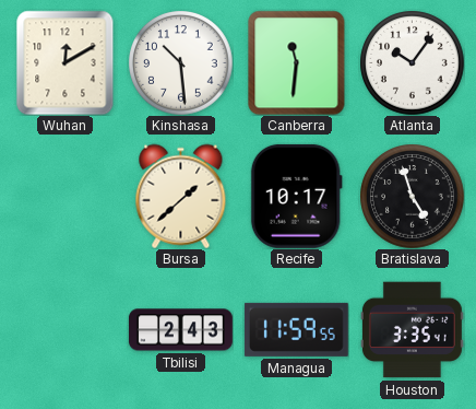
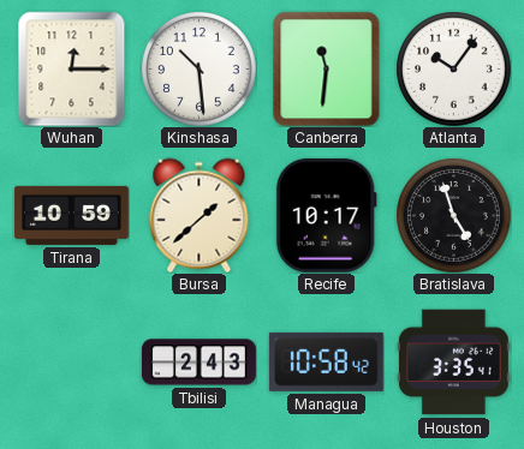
Wuhan: 12:10 -> 12:15
Tirana: none -> 10:59
Managua: 11:59 -> 10:58
